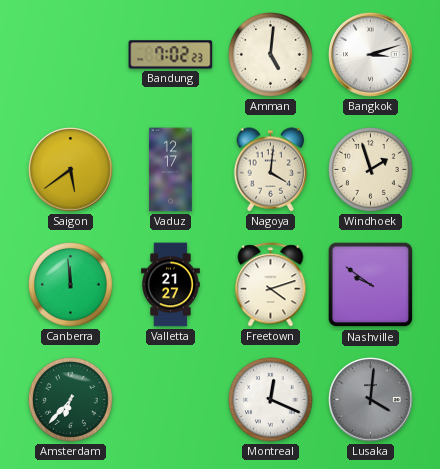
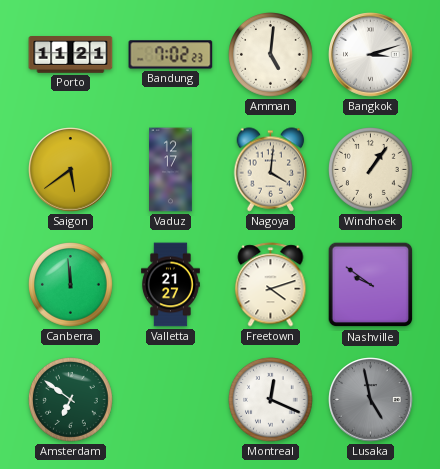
Porto: none -> 11:21
Windhoek: 1:57 -> 1:06
Amsterdam: 6:37 -> 6:51
Lusaka: 4:01 -> 4:58
